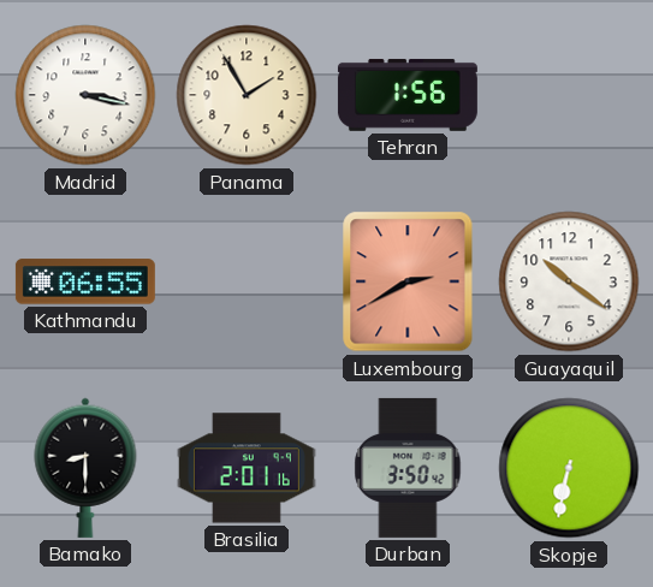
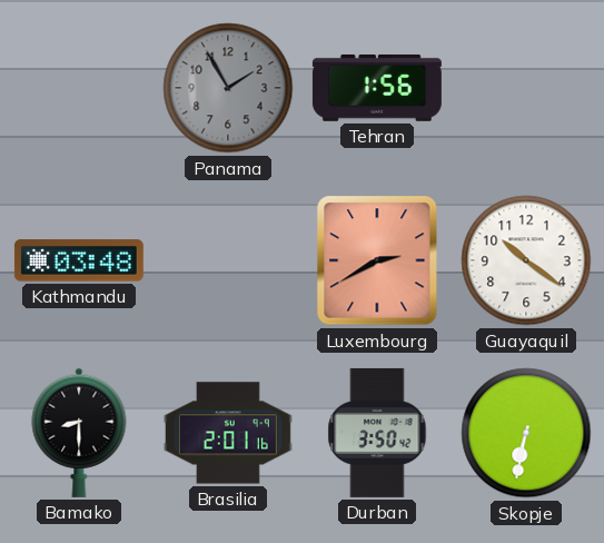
Madrid: 3:17 -> none
Panama dial: cream -> grey
Kathmandu: 06:55 -> 03:48
